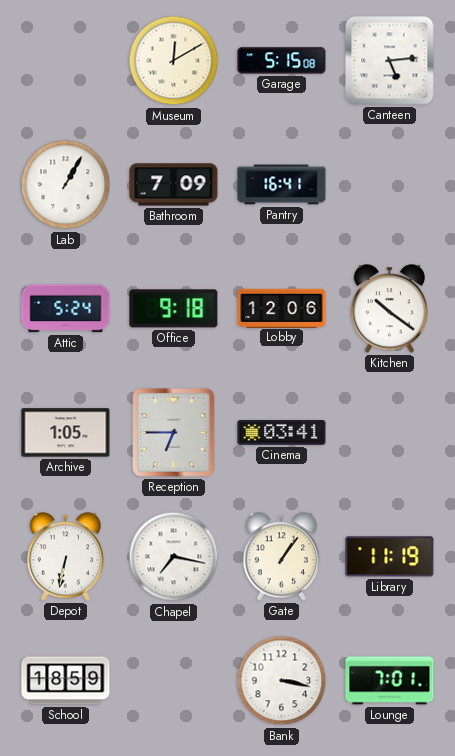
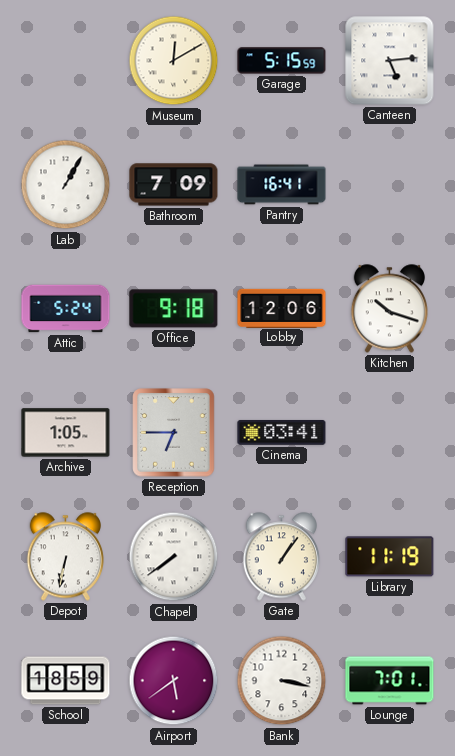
Garage: 5:15:08 -> 5:15:59
Kitchen: 10:21 -> 10:18
Chapel: 7:17 -> 7:39
Airport: none -> 5:39
